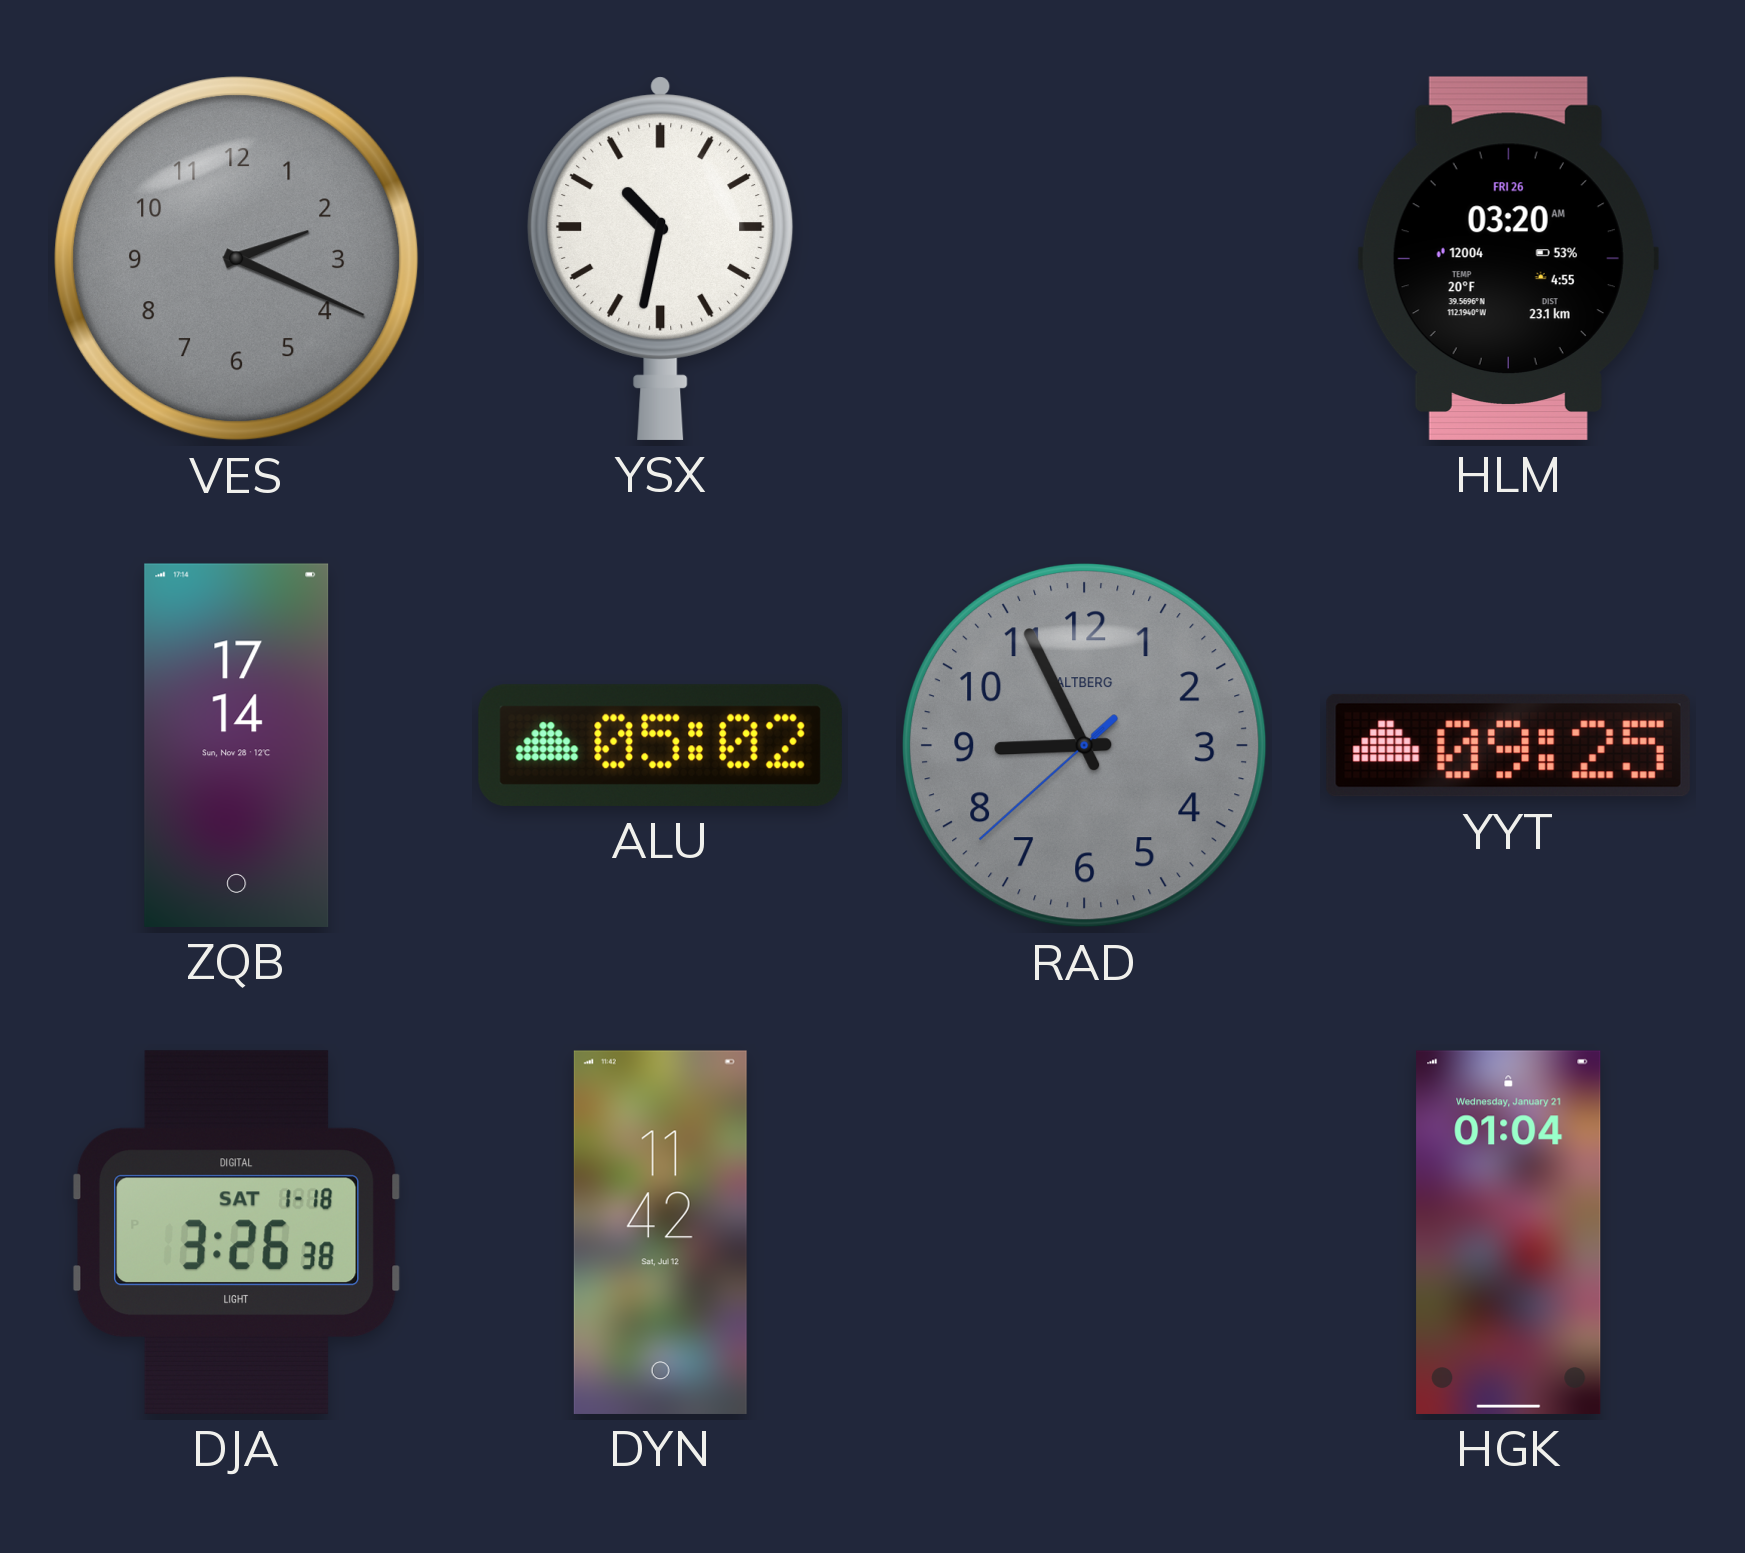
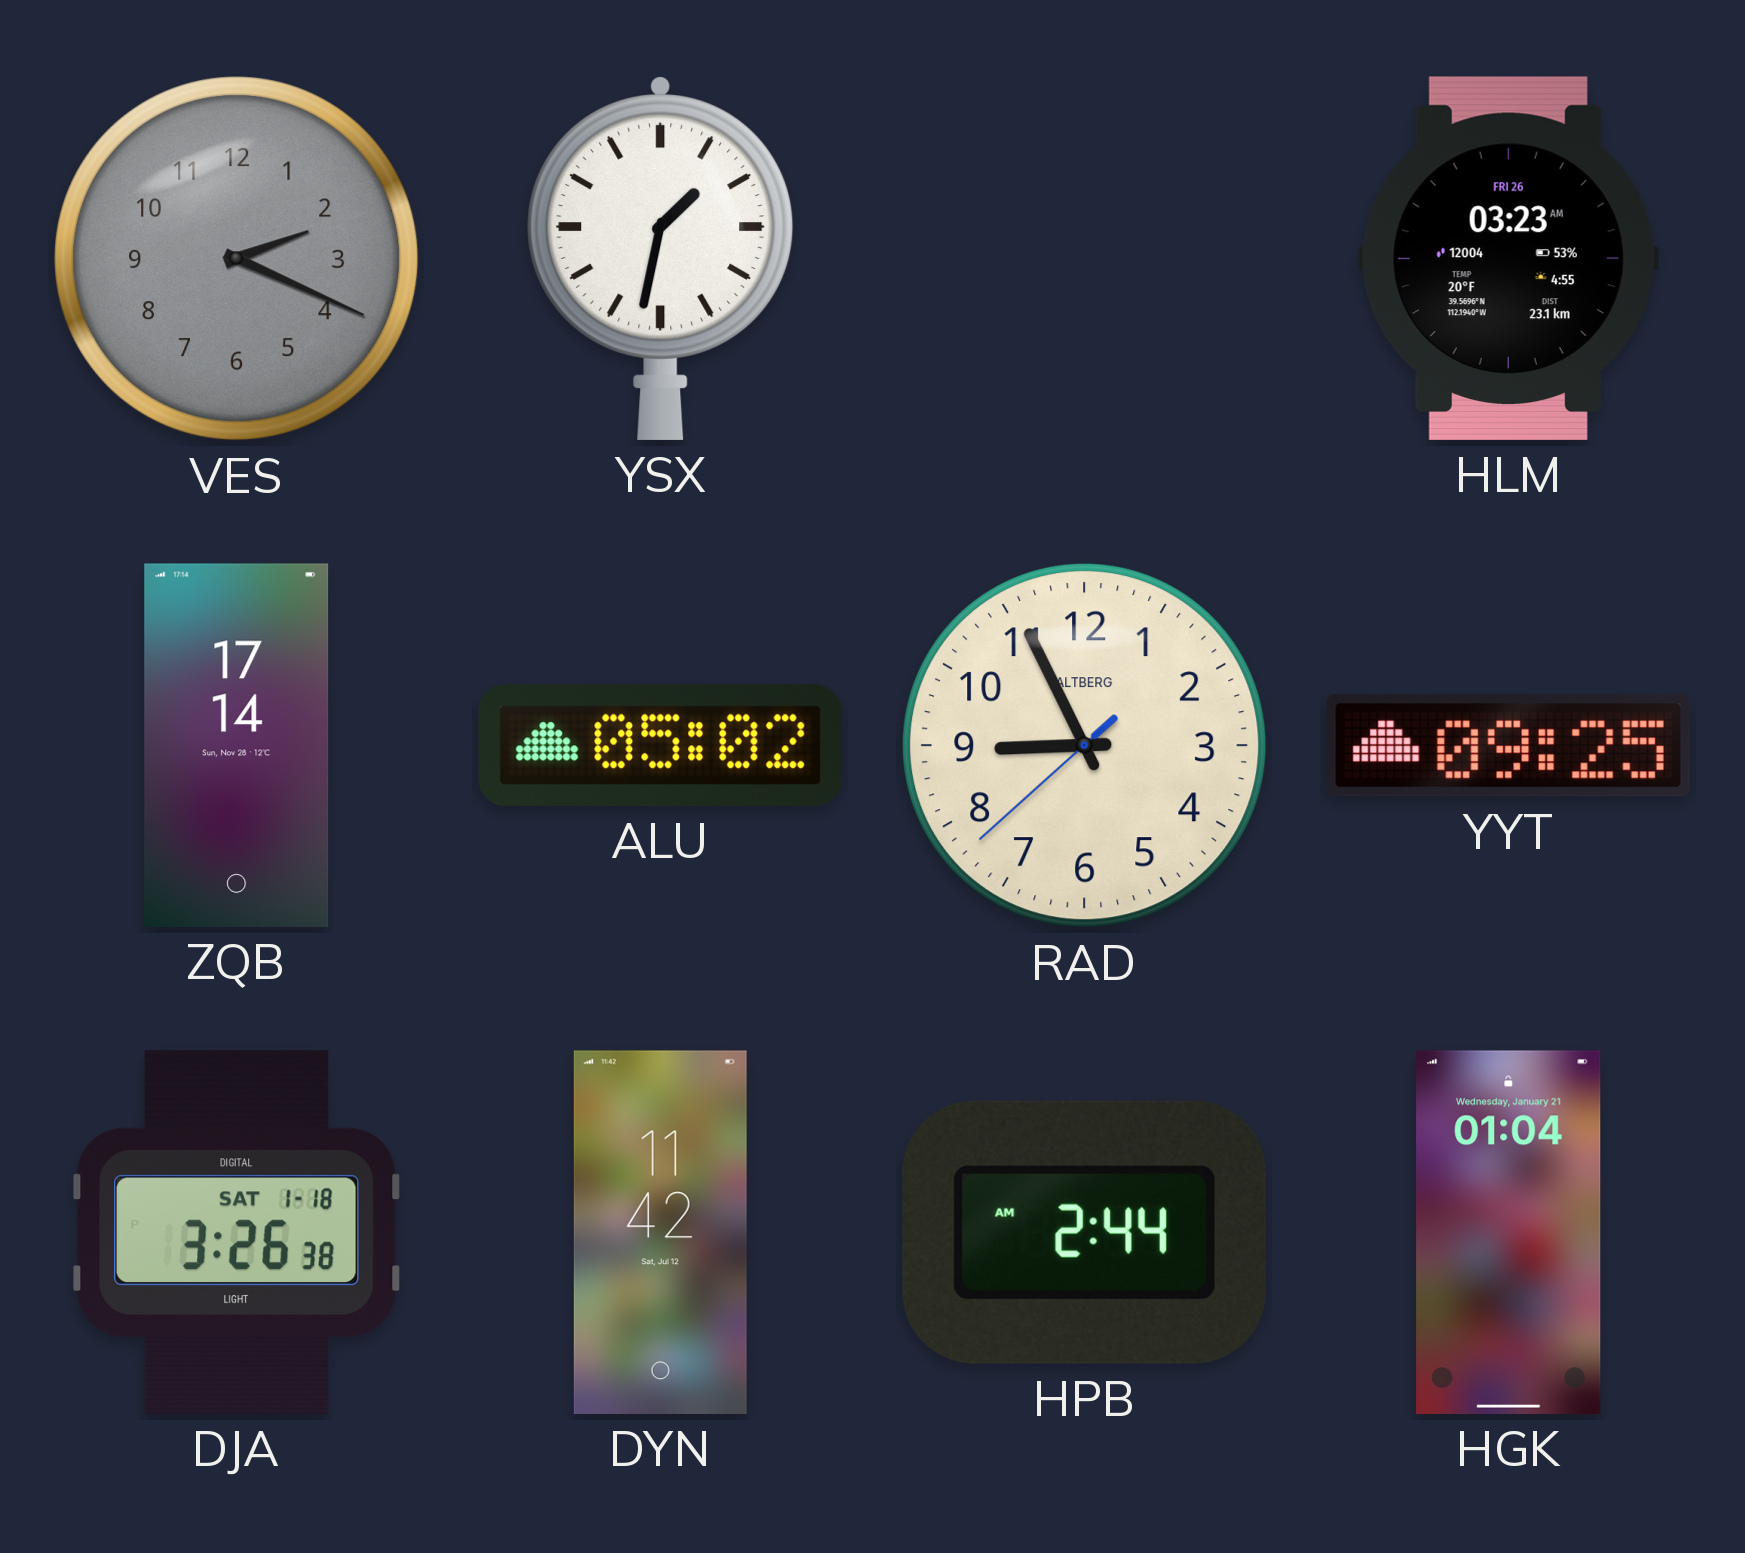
YSX: 10:32 -> 1:32
HLM: 03:20 -> 03:23
RAD dial: grey -> cream
HPB: none -> 2:44
